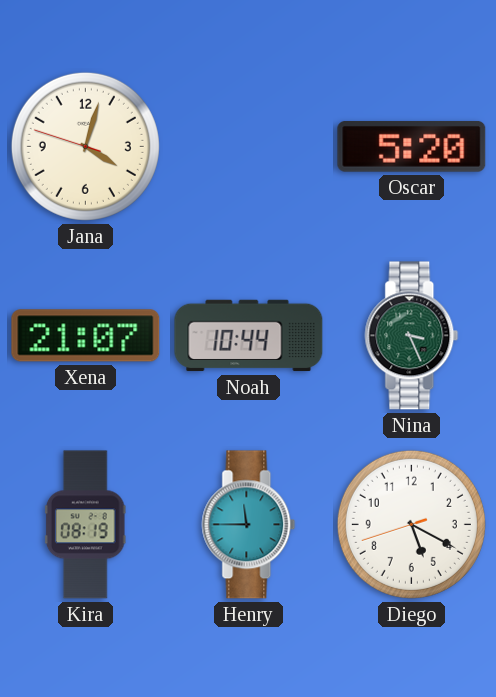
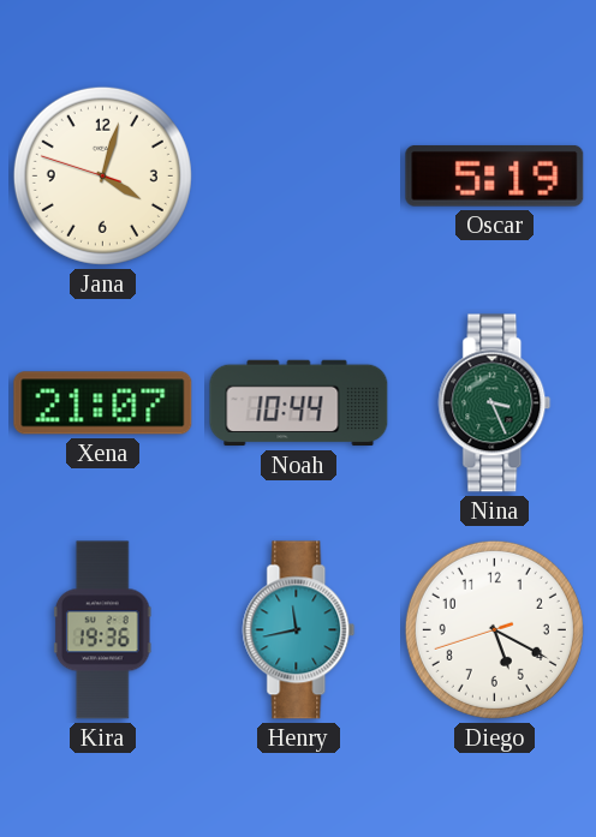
Oscar: 5:20 -> 5:19
Kira: 08:19 -> 19:36
Henry: 11:45 -> 11:43
